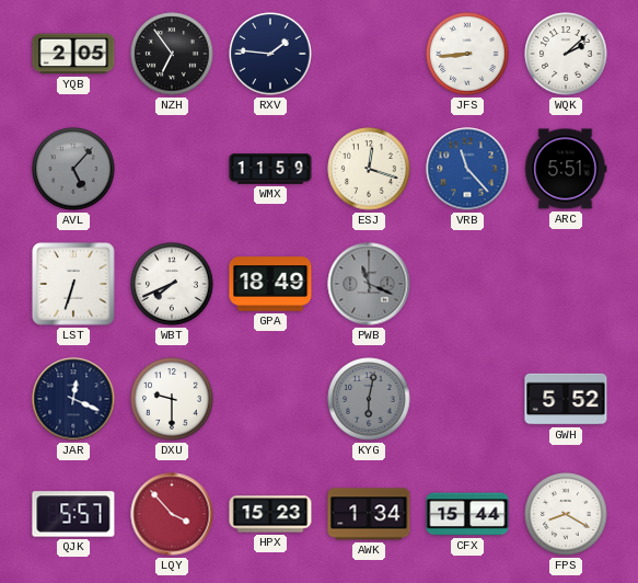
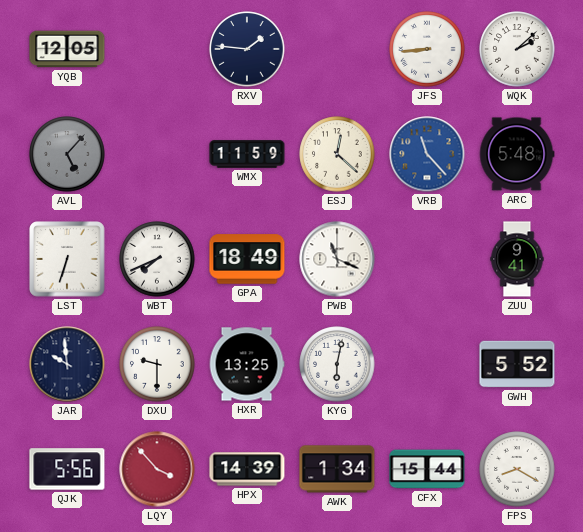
YQB: 2:05 -> 12:05
NZH: 6:54 -> none
ESJ: 12:18 -> 12:22
ARC: 5:51 -> 5:48
PWB dial: grey -> white
ZUU: none -> 9:41
JAR: 12:19 -> 9:59
HXR: none -> 13:25
KYG dial: grey -> white
QJK: 5:57 -> 5:56
HPX: 15:23 -> 14:39
